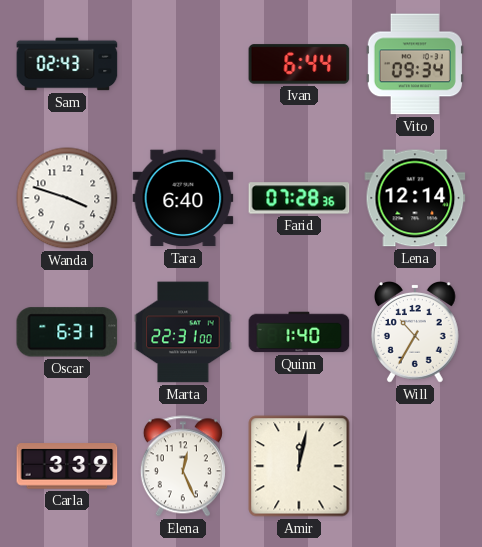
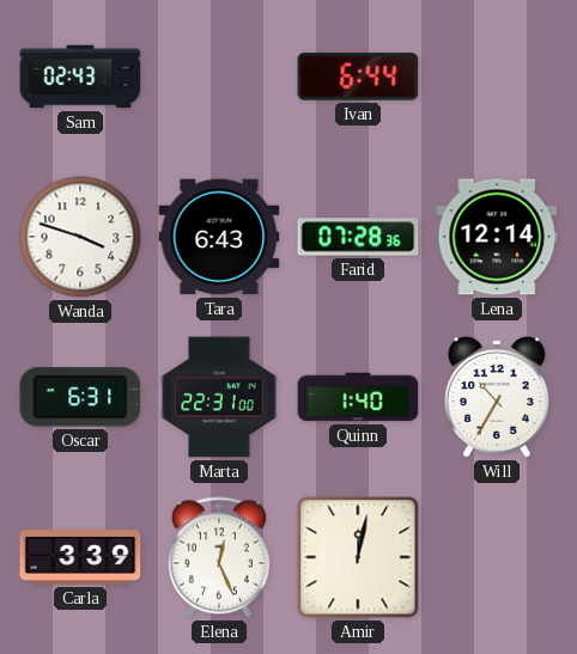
Vito: 09:34 -> none
Tara: 6:40 -> 6:43
